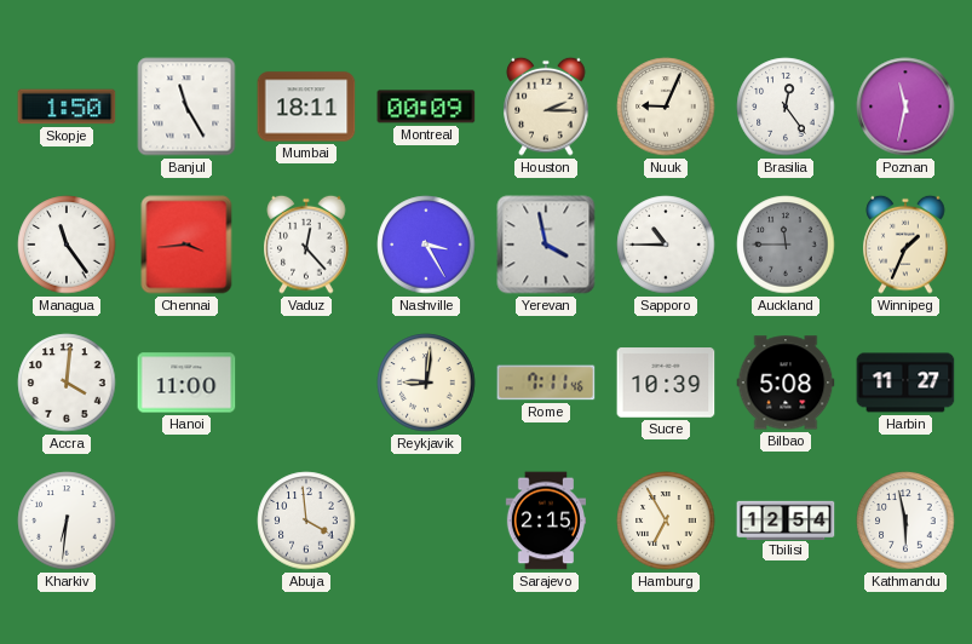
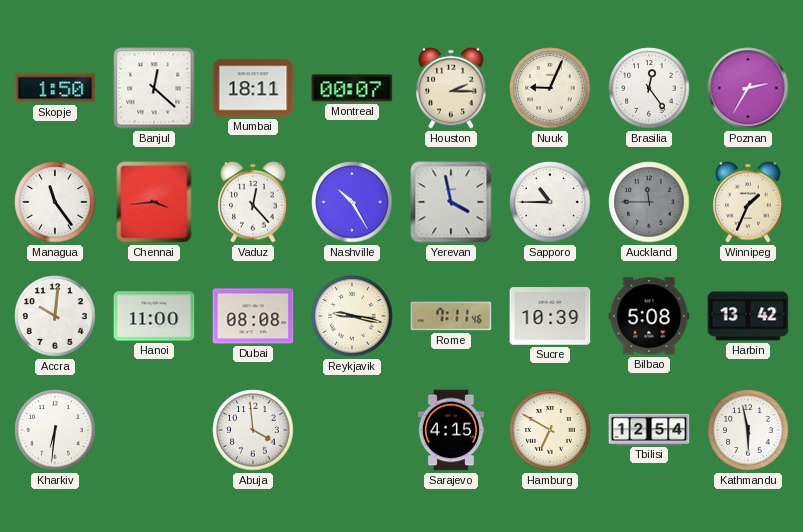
Banjul: 11:25 -> 12:22
Montreal: 00:09 -> 00:07
Poznan: 11:32 -> 2:35
Nashville: 3:25 -> 10:25
Accra: 4:01 -> 10:01
Dubai: none -> 08:08
Reykjavik: 9:01 -> 9:17
Harbin: 11:27 -> 13:42
Sarajevo: 2:15 -> 4:15
Hamburg: 6:55 -> 6:50
